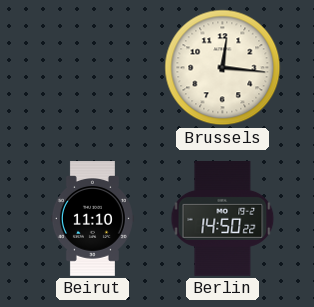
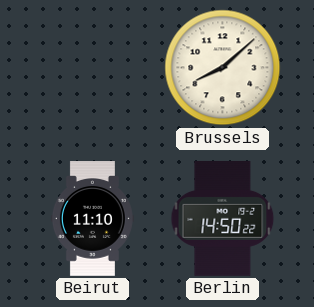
Brussels: 12:16 -> 8:08
